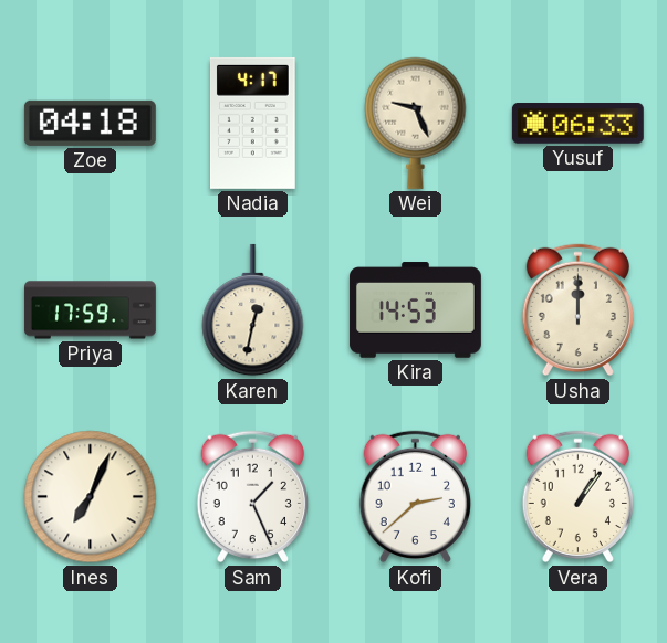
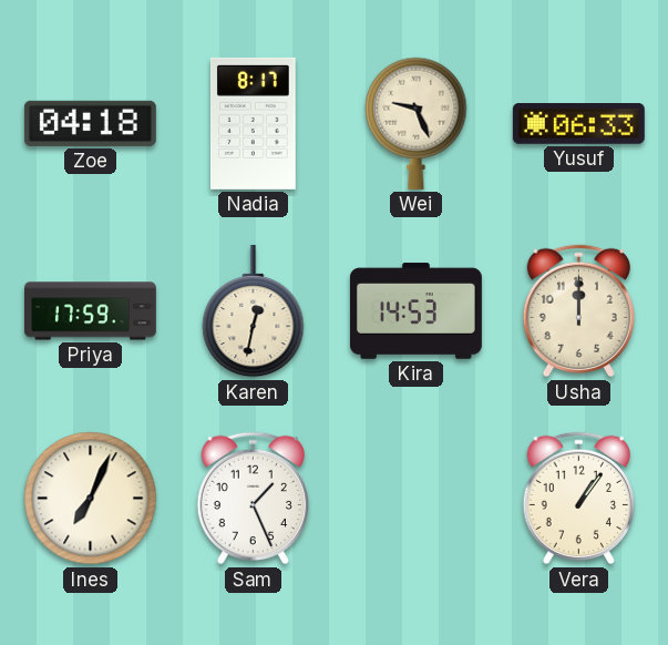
Nadia: 4:17 -> 8:17
Kofi: 2:38 -> none
